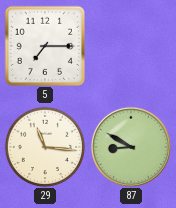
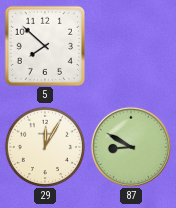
5: 7:15 -> 7:52
29: 11:16 -> 12:05
